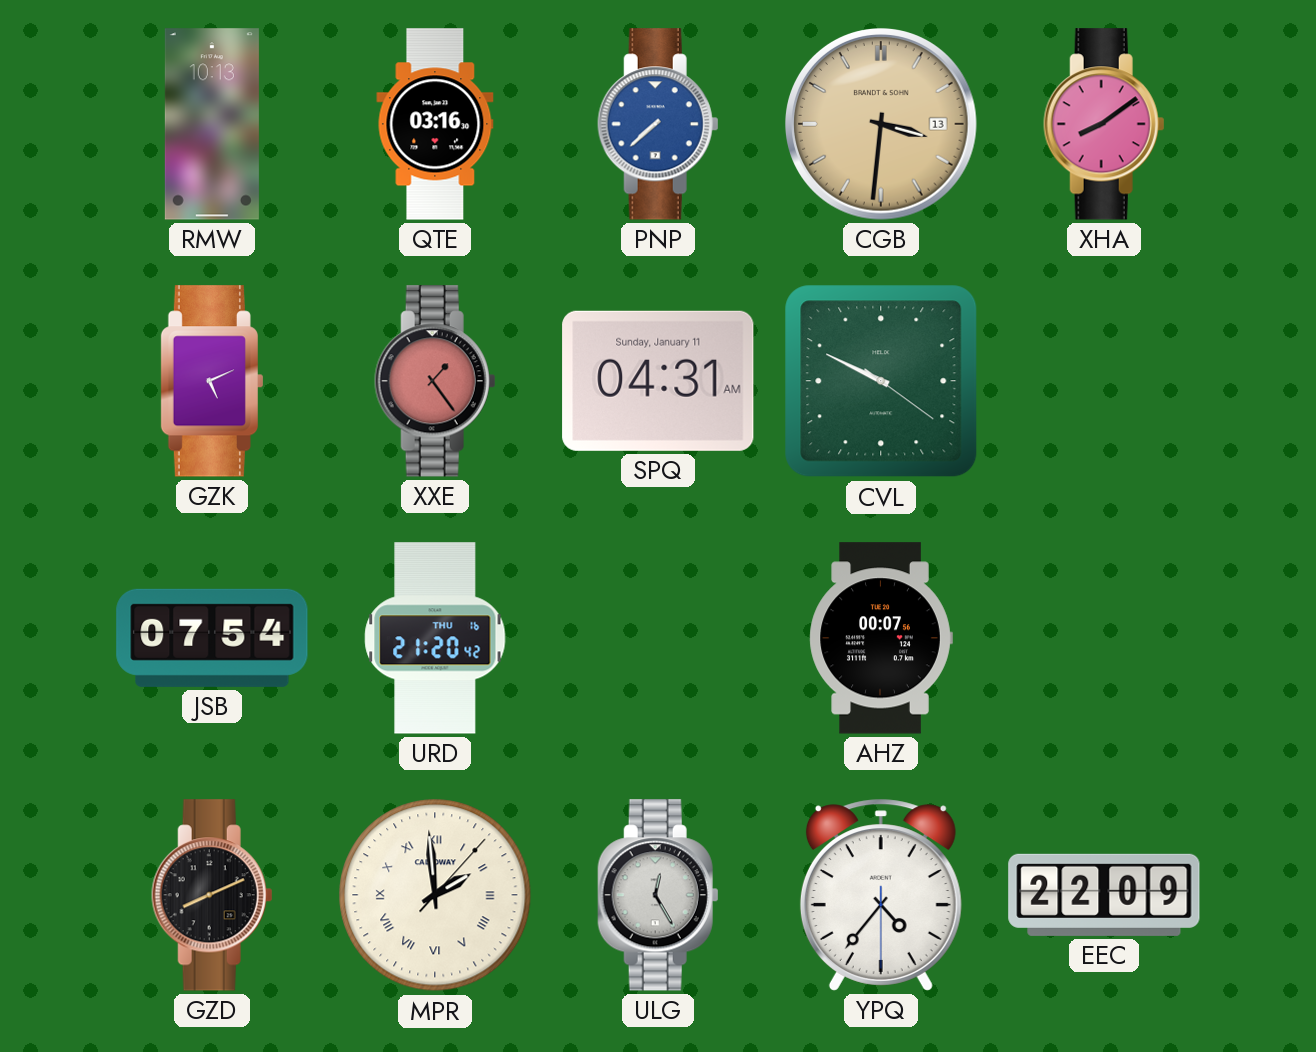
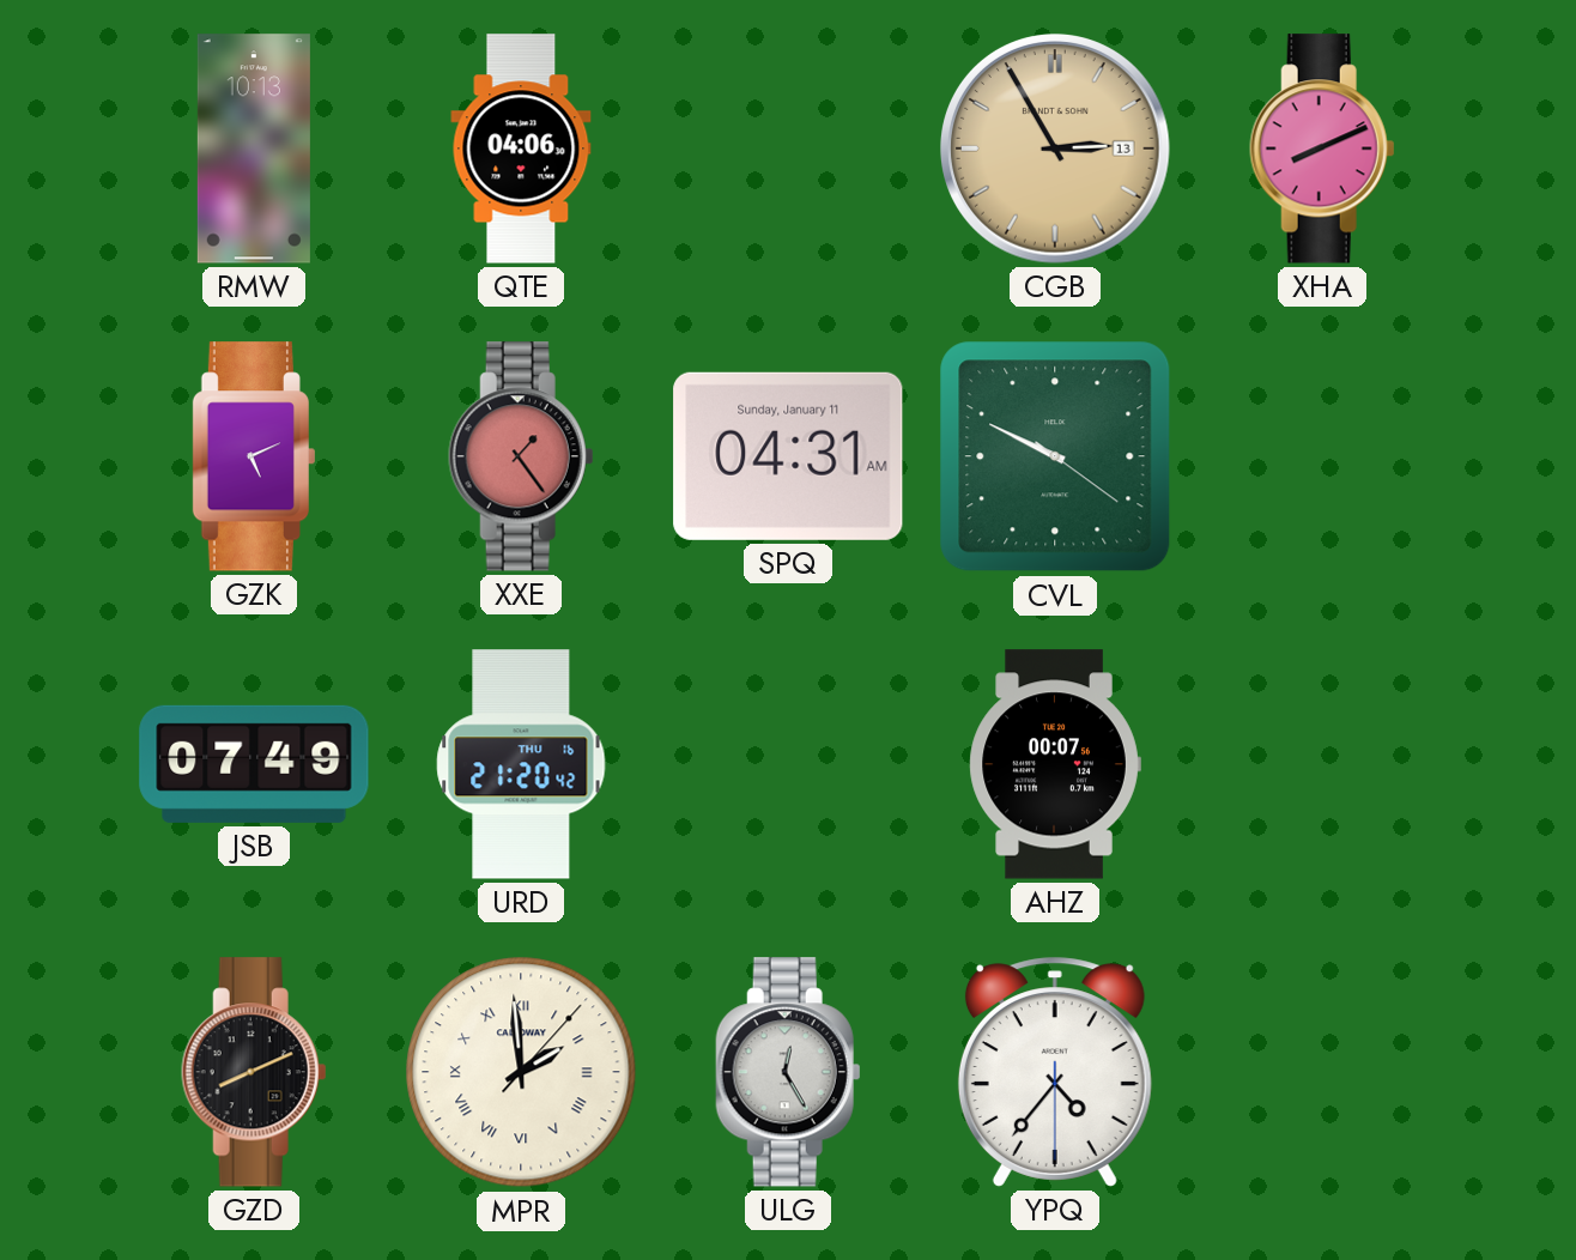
QTE: 03:16 -> 04:06
PNP: 7:38 -> none
CGB: 3:31 -> 2:55
XHA: 8:09 -> 8:11
JSB: 07:54 -> 07:49
EEC: 22:09 -> none
